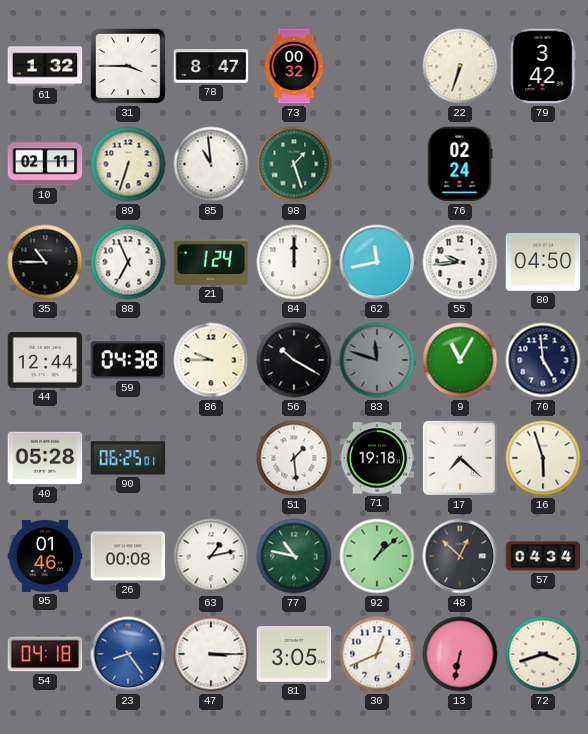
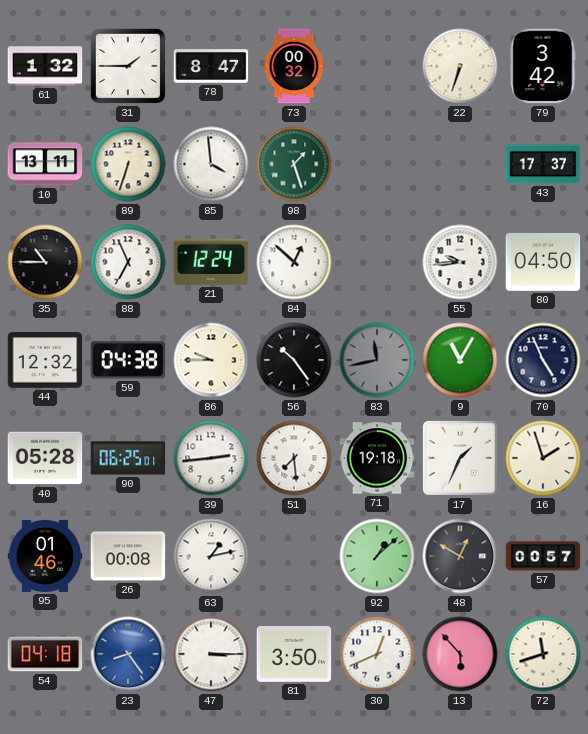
31: 3:45 -> 1:45
10: 02:11 -> 13:11
85: 10:59 -> 3:59
76: 02:24 -> none
43: none -> 17:37
21: 1:24 -> 12:24
84: 12:00 -> 12:52
62: 11:43 -> none
44: 12:44 -> 12:32
56: 10:20 -> 10:24
83: 11:48 -> 11:43
70: 4:59 -> 4:56
39: none -> 2:44
51: 1:29 -> 7:29
17: 7:22 -> 1:34
16: 5:57 -> 1:57
77: 10:47 -> none
48: 12:52 -> 12:50
57: 04:34 -> 00:57
81: 3:05 -> 3:50
13: 6:32 -> 5:53
72: 3:42 -> 11:42
